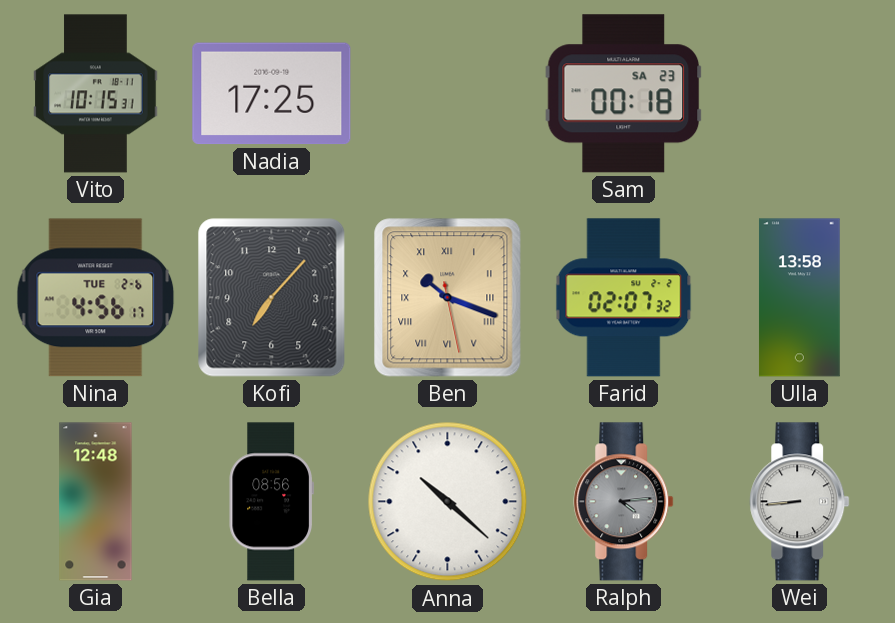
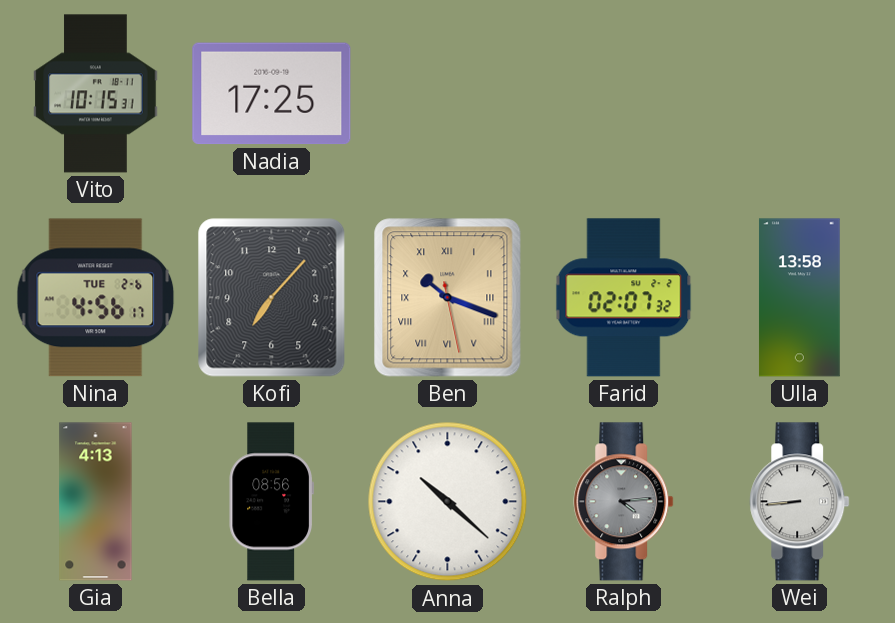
Sam: 00:18 -> none
Gia: 12:48 -> 4:13
